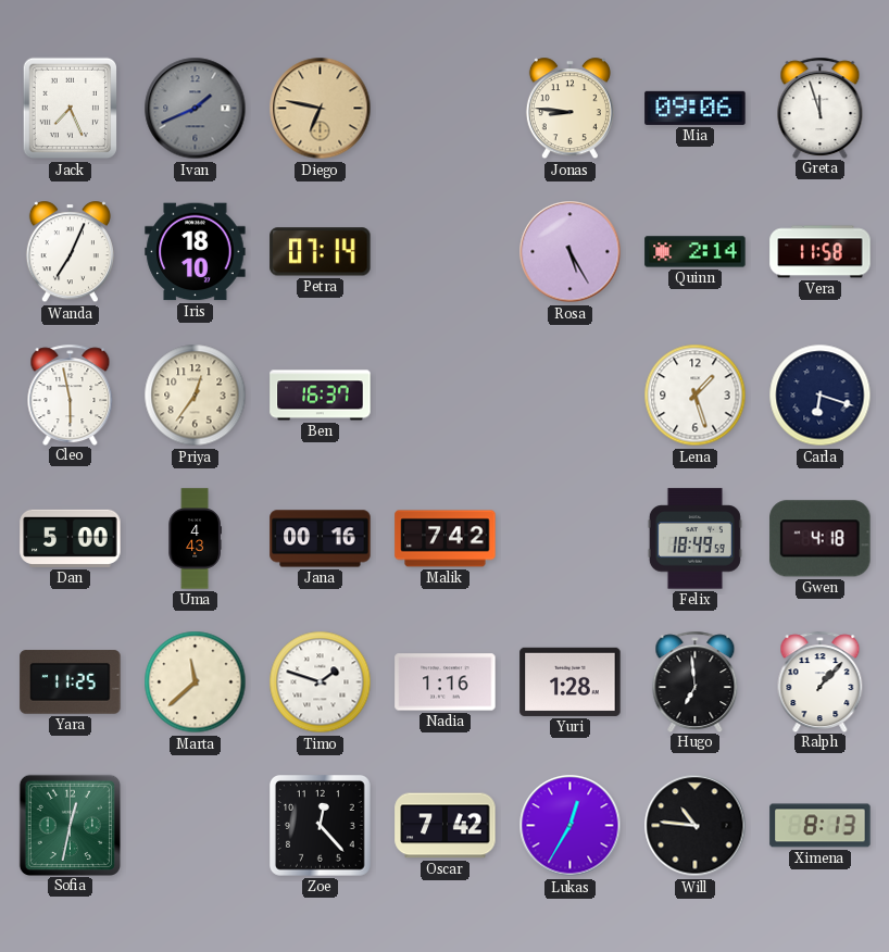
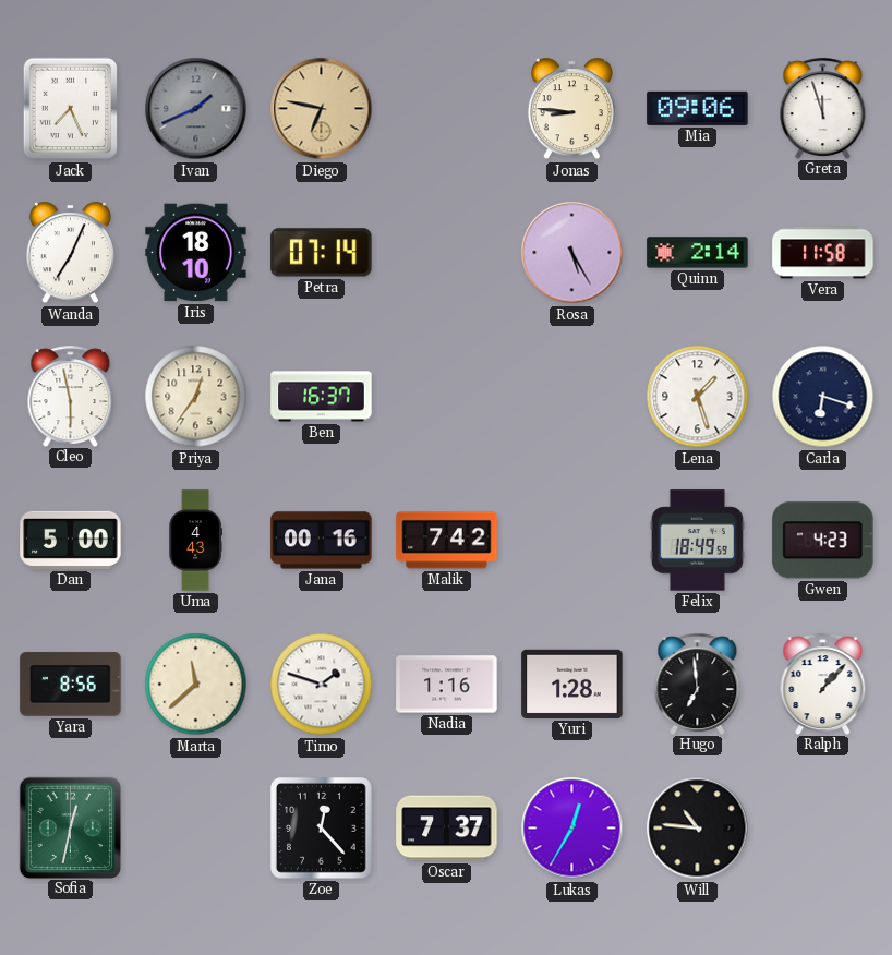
Gwen: 4:18 -> 4:23
Yara: 11:25 -> 8:56
Oscar: 7:42 -> 7:37
Ximena: 8:13 -> none
